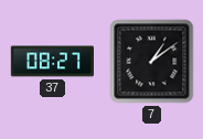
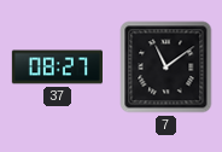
7: 1:09 -> 11:09
